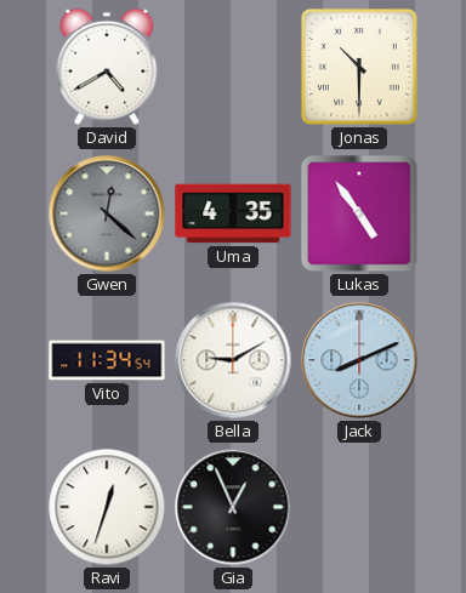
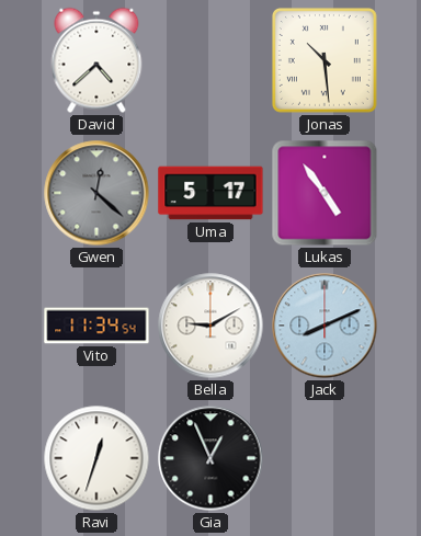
David: 4:40 -> 4:38
Jonas: 10:30 -> 10:29
Uma: 4:35 -> 5:17
